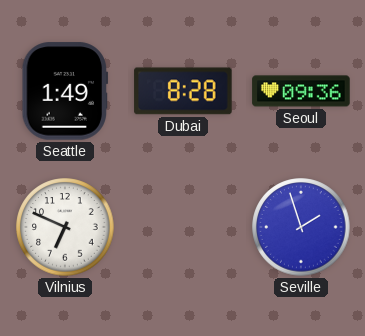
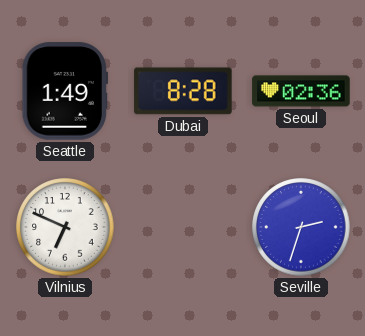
Seoul: 09:36 -> 02:36
Seville: 1:57 -> 2:33
